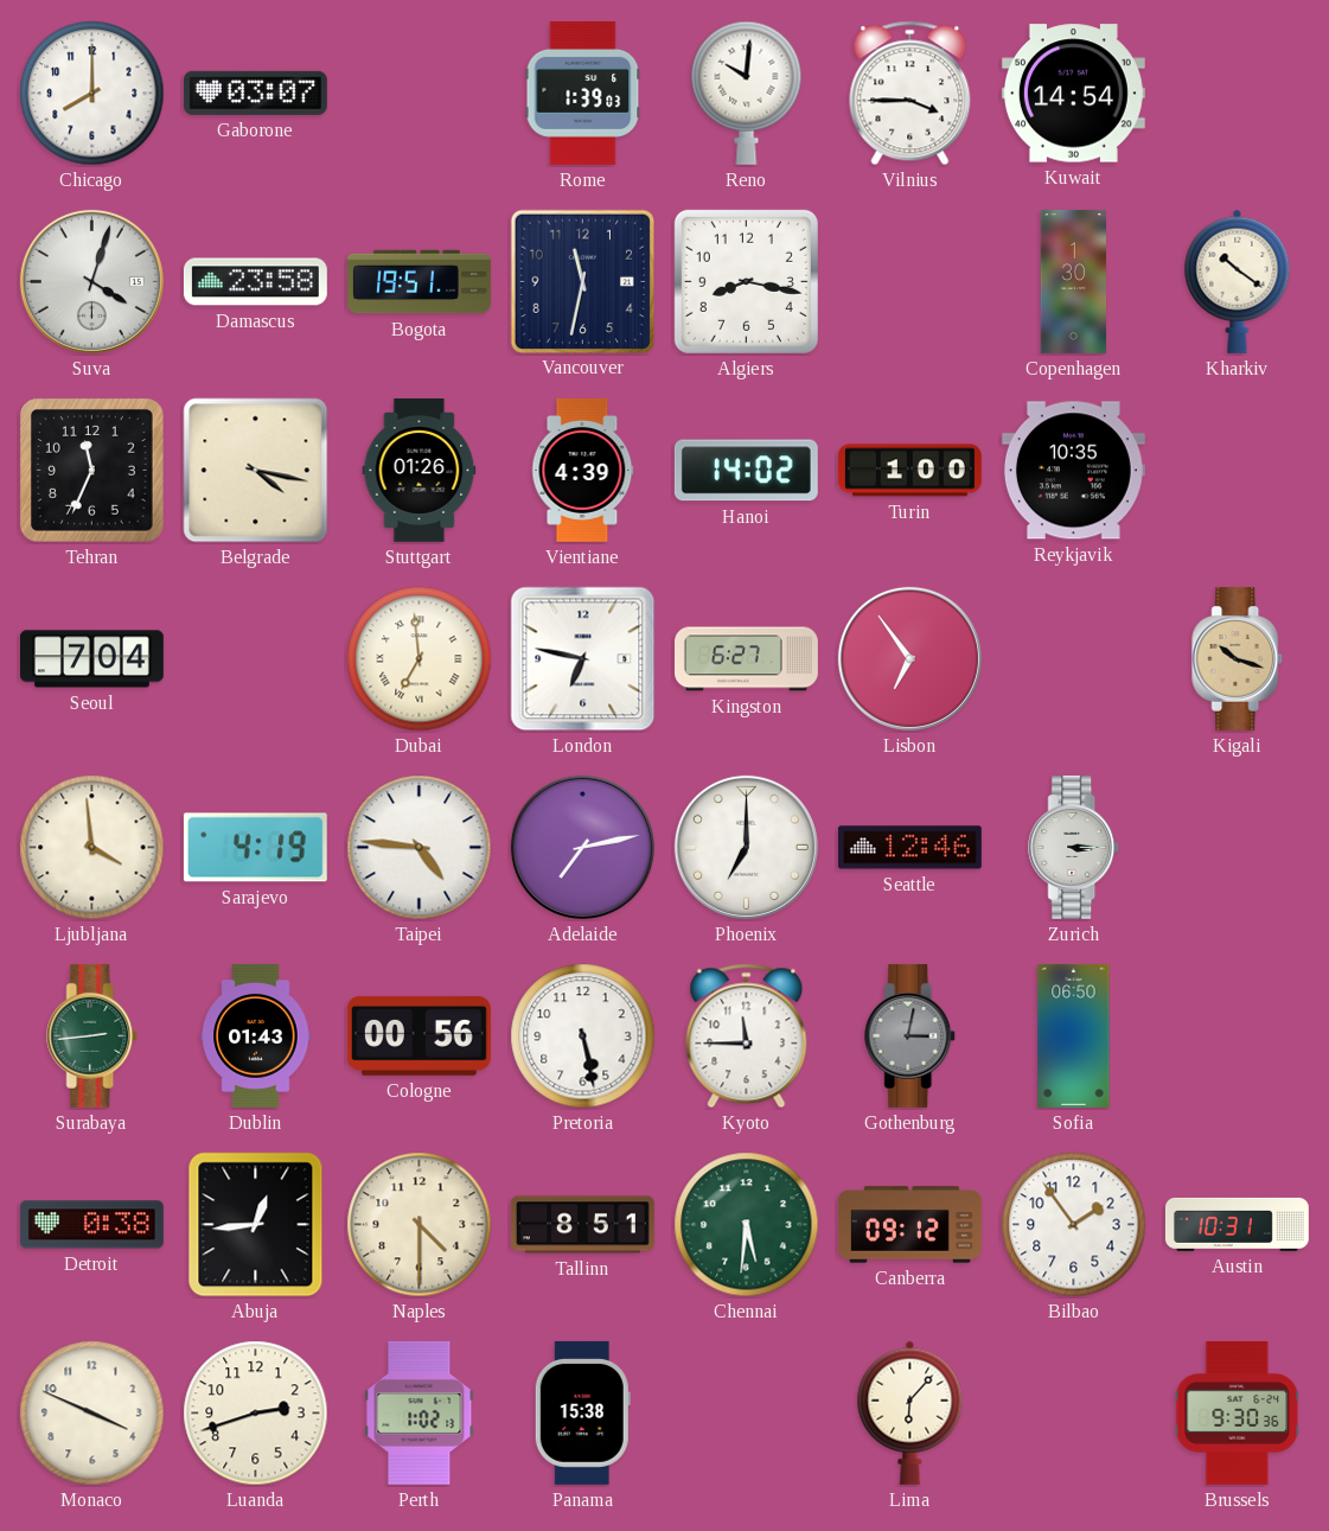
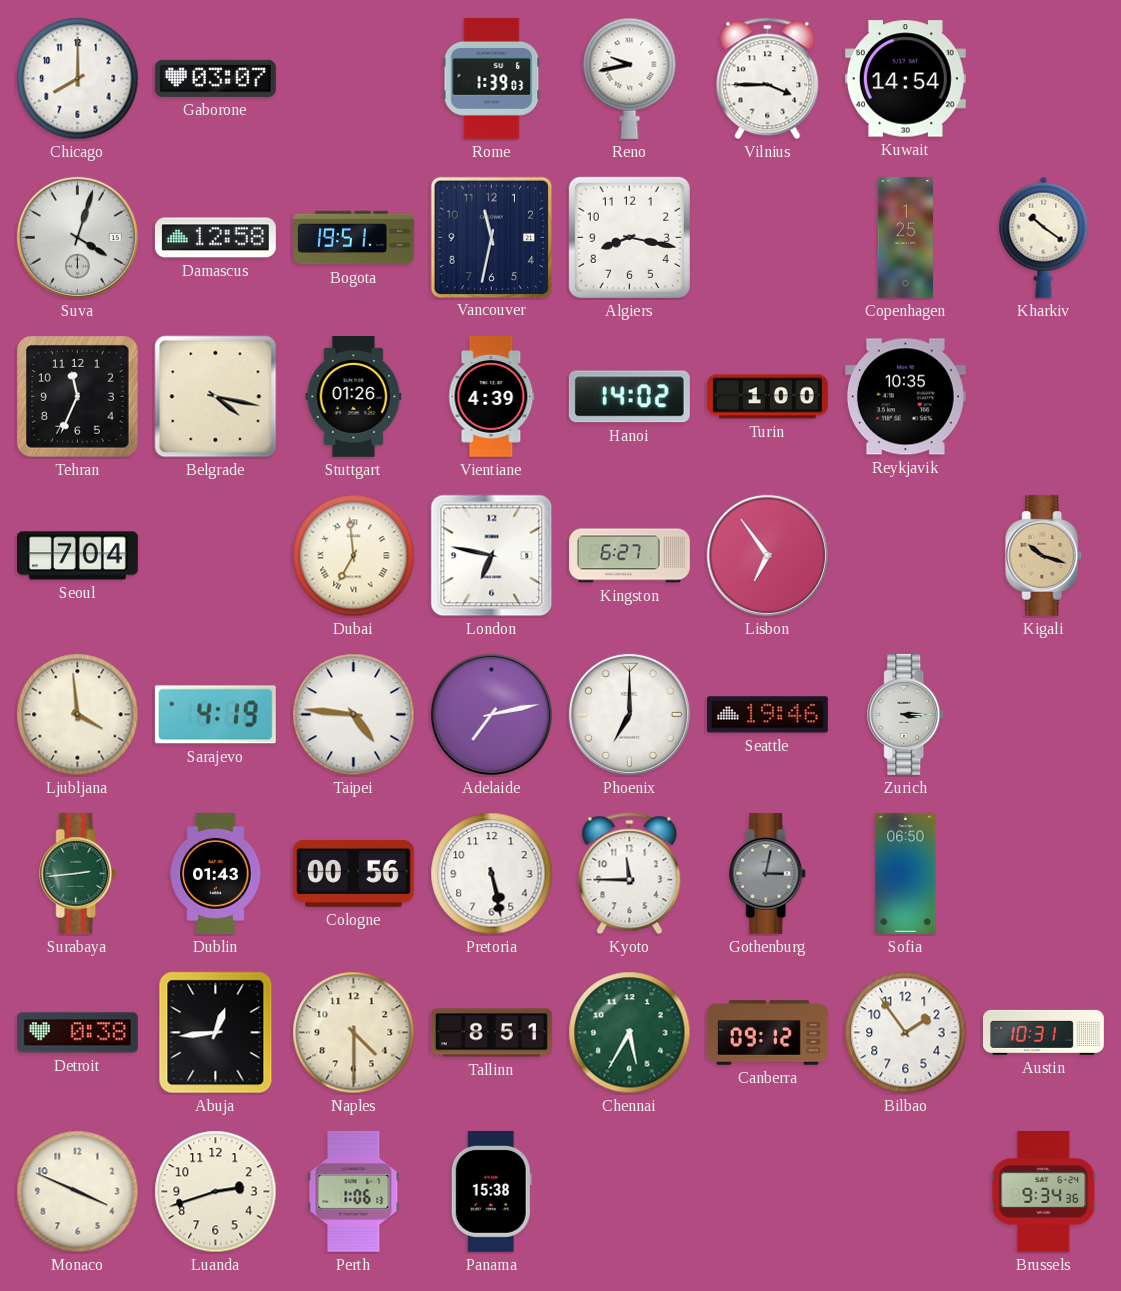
Reno: 10:01 -> 9:43
Damascus: 23:58 -> 12:58
Copenhagen: 1:30 -> 1:25
Seattle: 12:46 -> 19:46
Chennai: 5:31 -> 5:35
Perth: 1:02 -> 1:06
Lima: 6:07 -> none
Brussels: 9:30 -> 9:34
